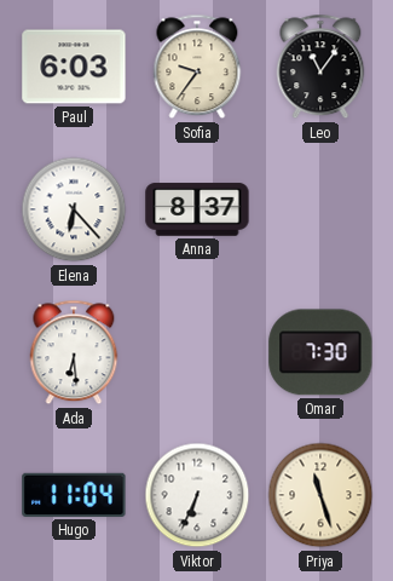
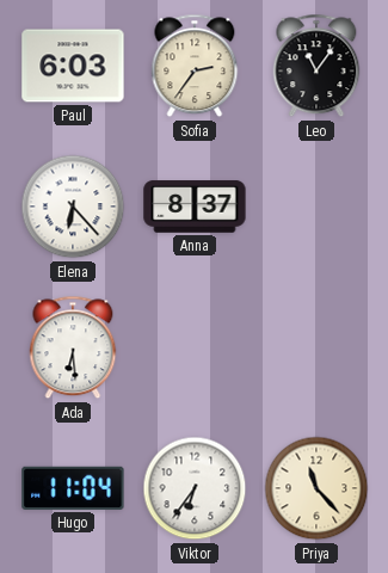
Sofia: 9:36 -> 2:36
Omar: 7:30 -> none
Viktor: 6:34 -> 6:36
Priya: 11:27 -> 11:23
